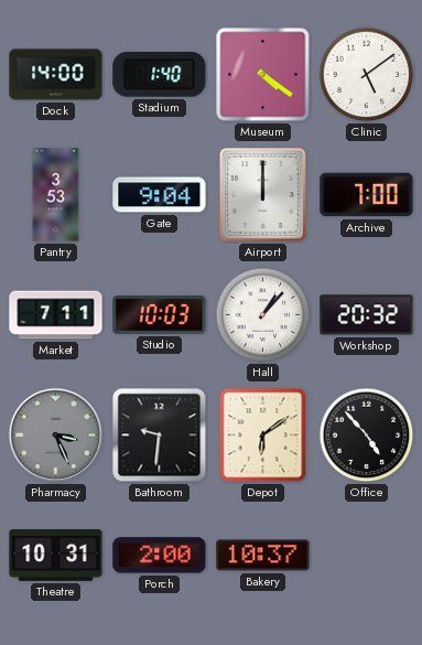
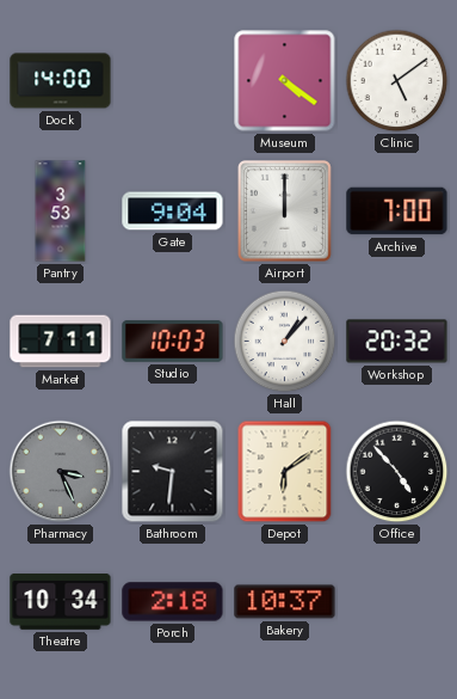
Stadium: 1:40 -> none
Theatre: 10:31 -> 10:34
Porch: 2:00 -> 2:18
